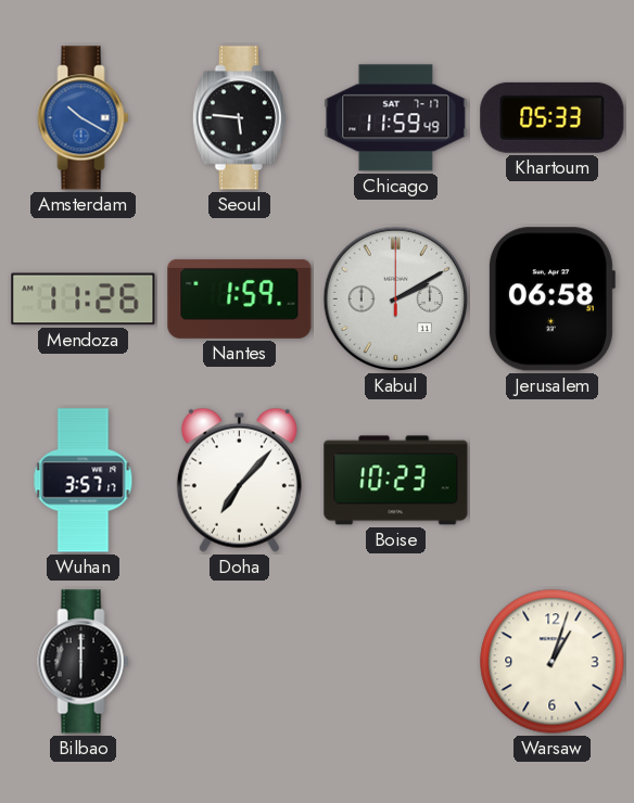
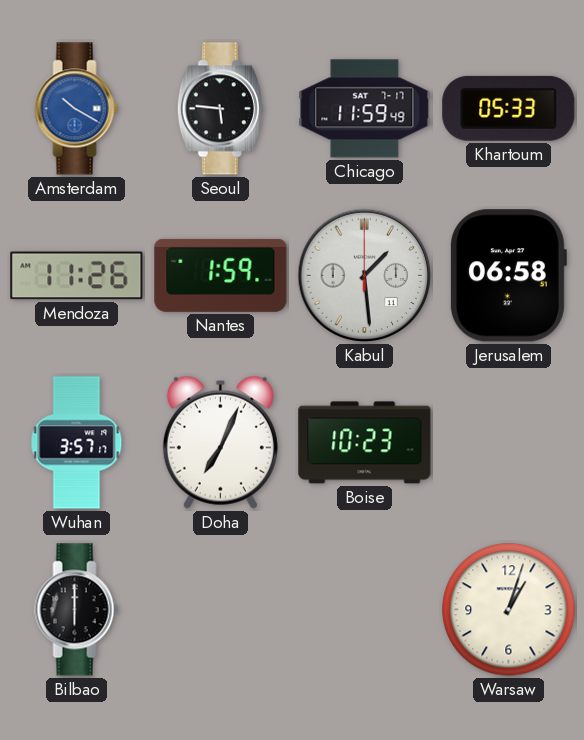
Kabul: 2:10 -> 1:29
Doha: 7:07 -> 7:04
